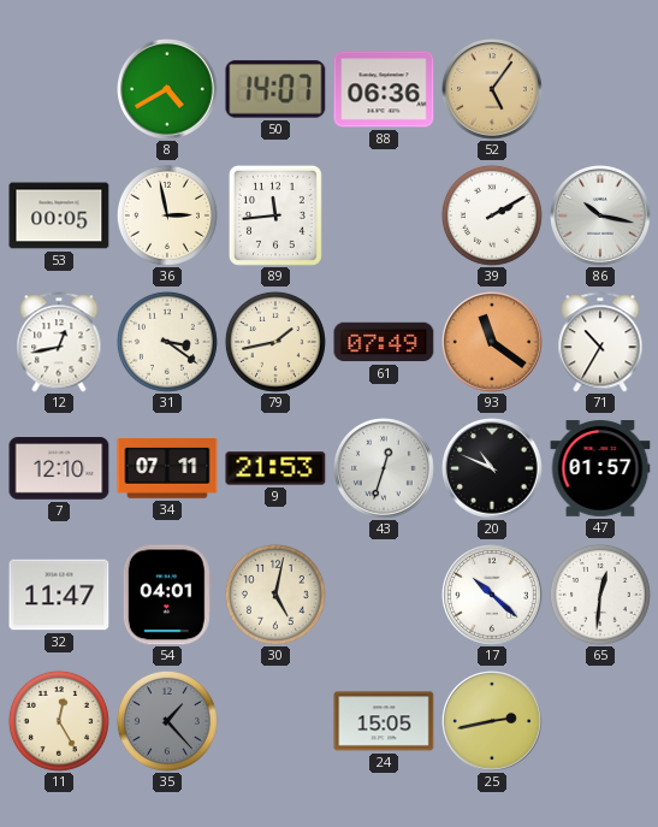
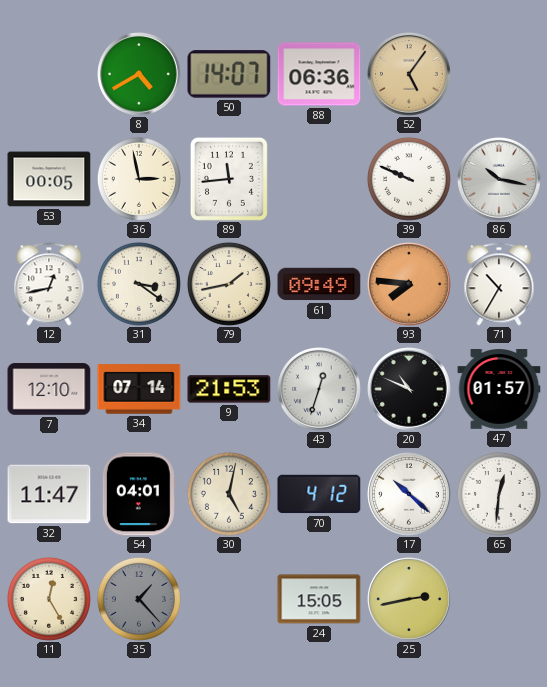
39: 2:10 -> 9:49
61: 07:49 -> 09:49
93: 11:21 -> 7:46
34: 07:11 -> 07:14
70: none -> 4:12
